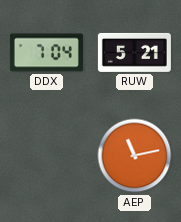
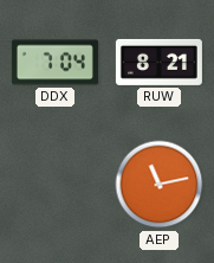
RUW: 5:21 -> 8:21
